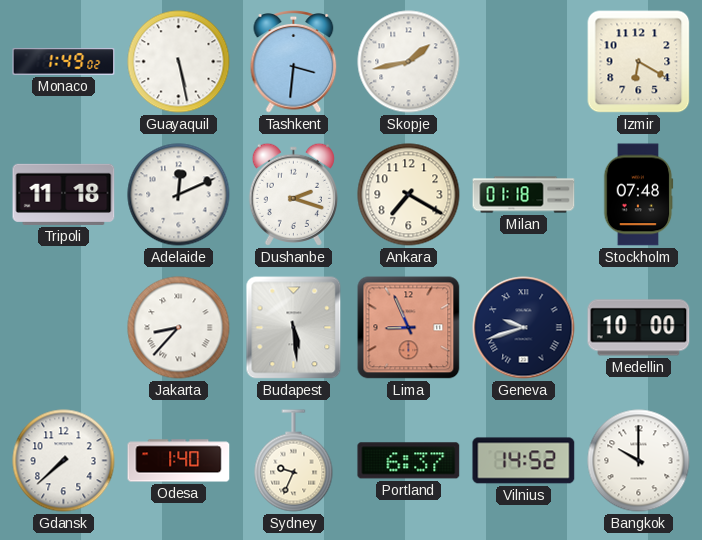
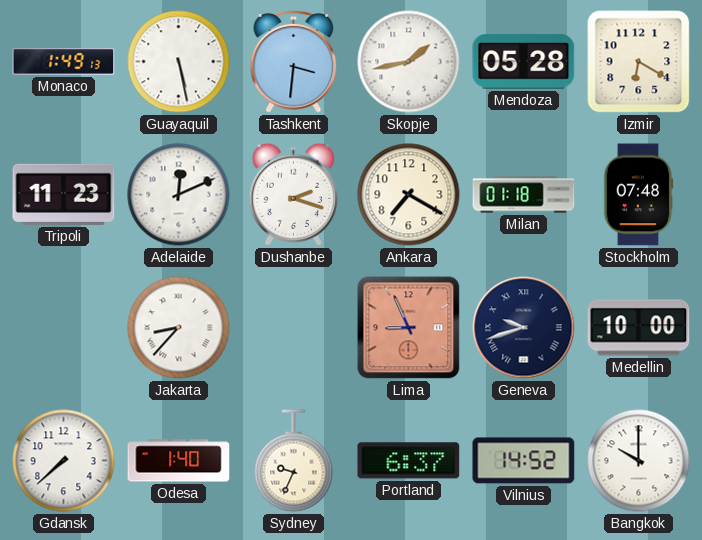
Monaco: 1:49:02 -> 1:49:13
Mendoza: none -> 05:28
Tripoli: 11:18 -> 11:23
Budapest: 5:29 -> none
